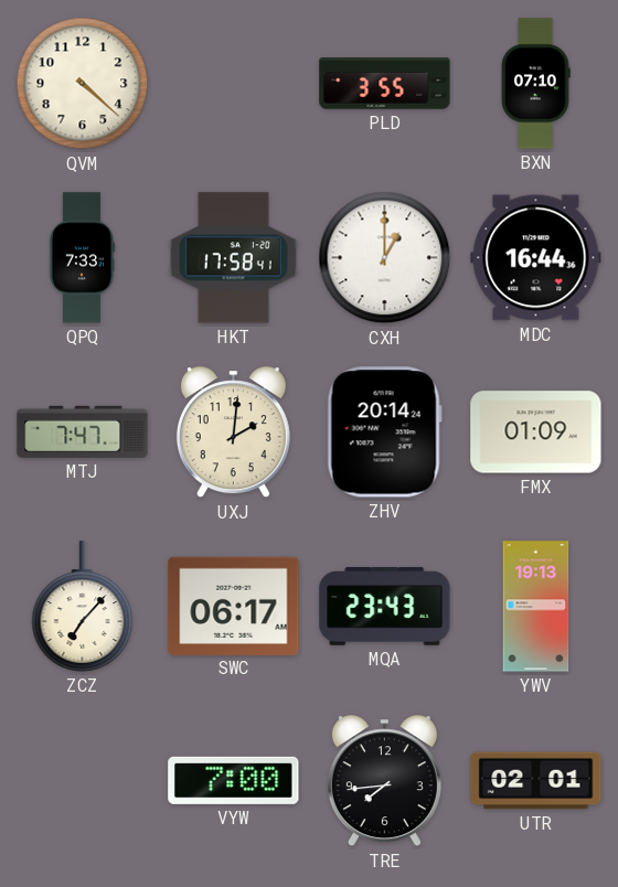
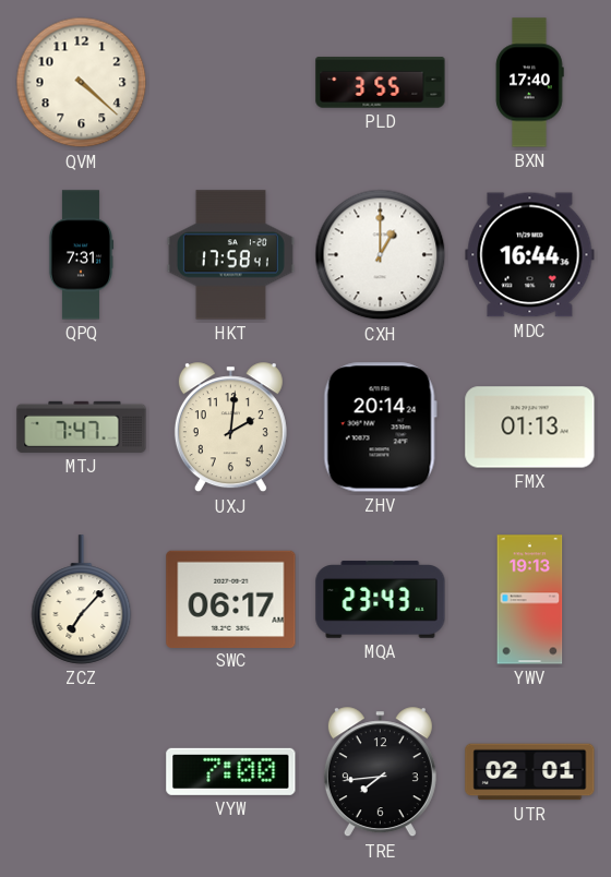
BXN: 07:10 -> 17:40
QPQ: 7:33 -> 7:31
FMX: 01:09 -> 01:13
